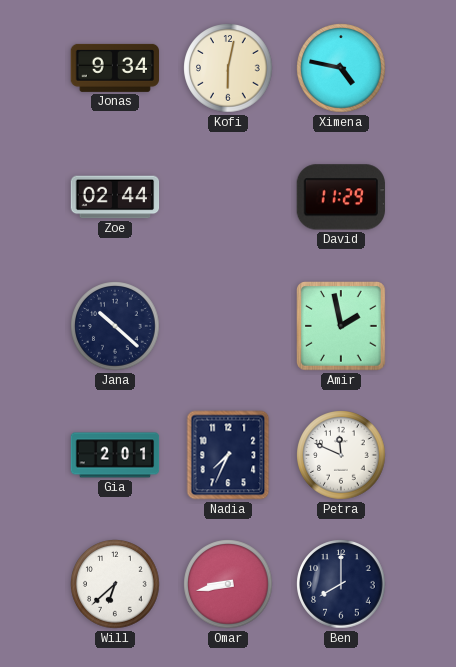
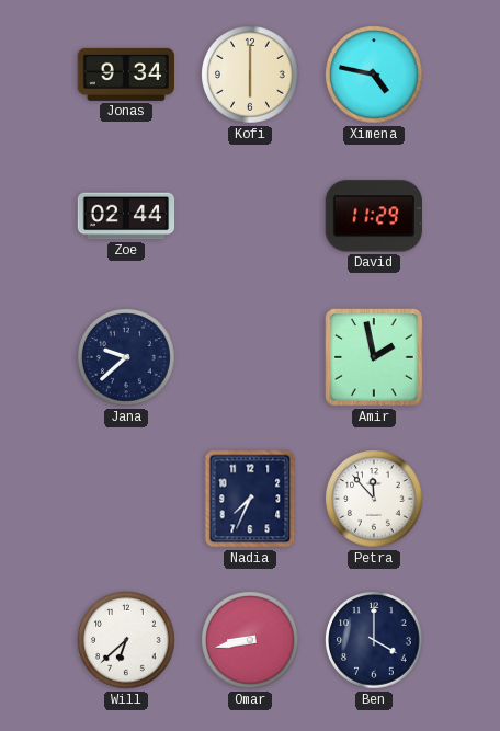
Kofi: 6:02 -> 6:00
Jana: 10:22 -> 9:38
Gia: 2:01 -> none
Petra: 11:49 -> 11:53
Ben: 8:00 -> 4:00
